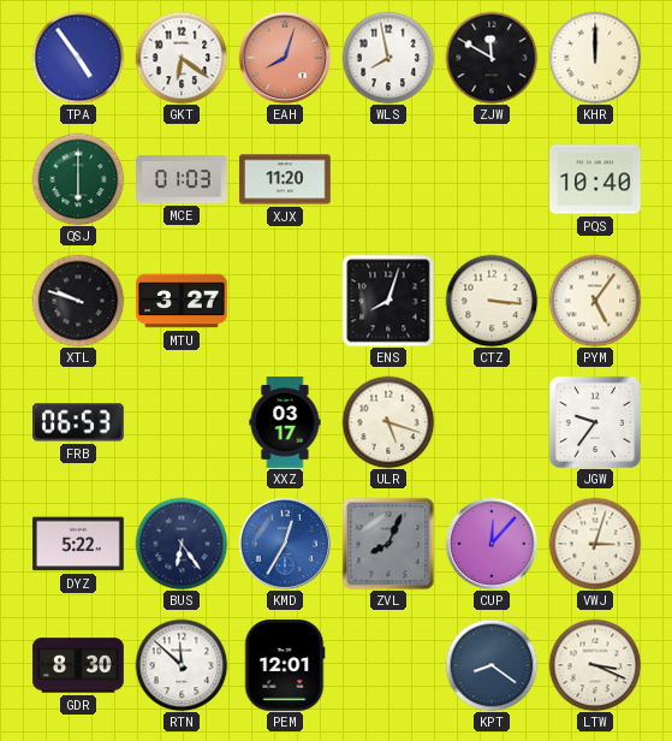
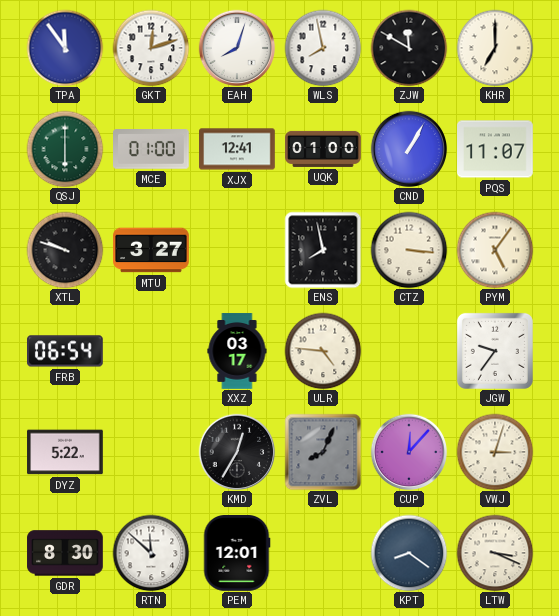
TPA: 4:54 -> 11:54
GKT: 6:21 -> 12:12
EAH dial: salmon -> white
KHR: 12:00 -> 7:00
MCE: 01:03 -> 01:00
XJX: 11:20 -> 12:41
UQK: none -> 01:00
CND: none -> 1:05
PQS: 10:40 -> 11:07
ENS: 8:03 -> 7:58
FRB: 06:53 -> 06:54
ULR: 5:18 -> 4:46
BUS: 6:24 -> none
KMD dial: blue -> black
